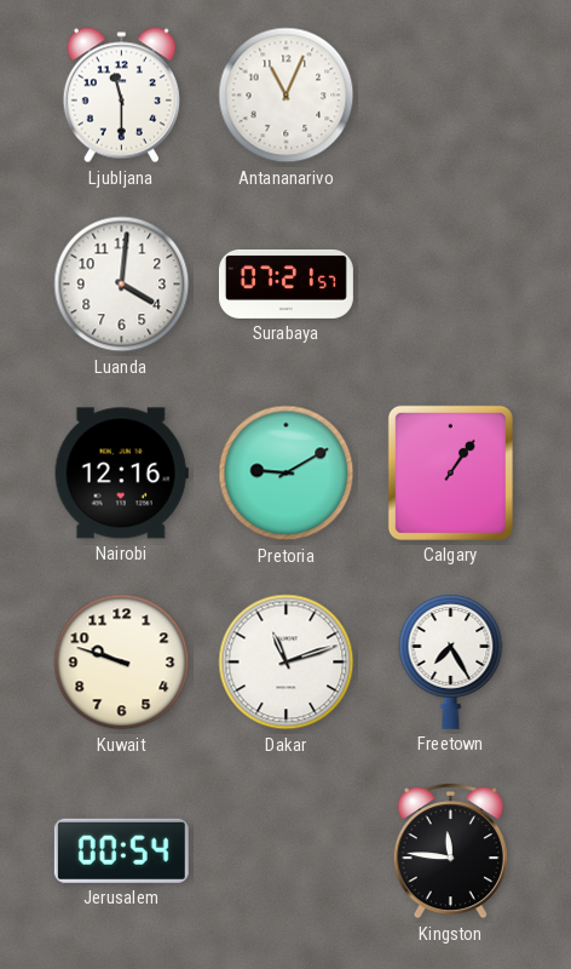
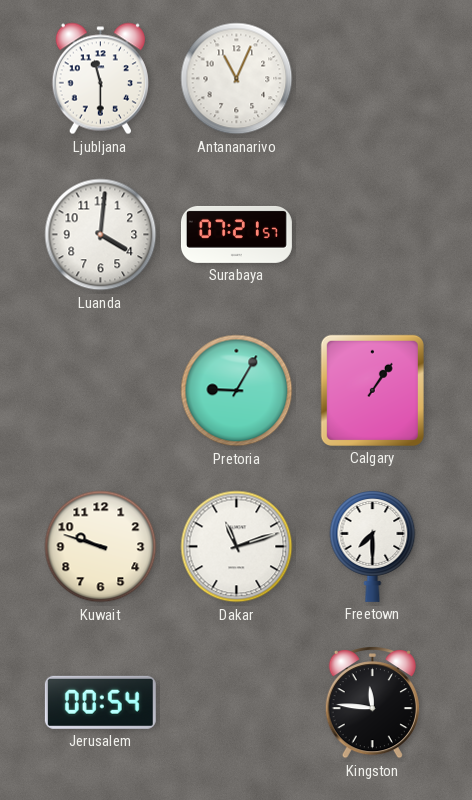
Nairobi: 12:16 -> none
Pretoria: 9:10 -> 9:05
Freetown: 7:25 -> 7:30
